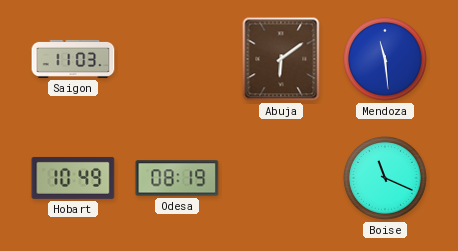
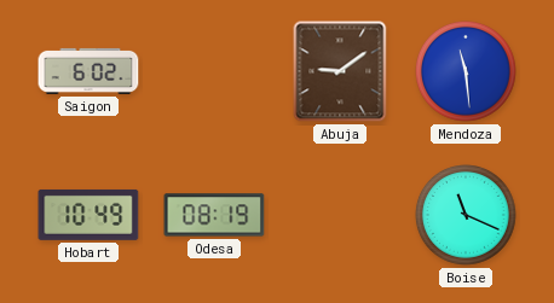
Saigon: 11:03 -> 6:02
Abuja: 6:09 -> 9:09
